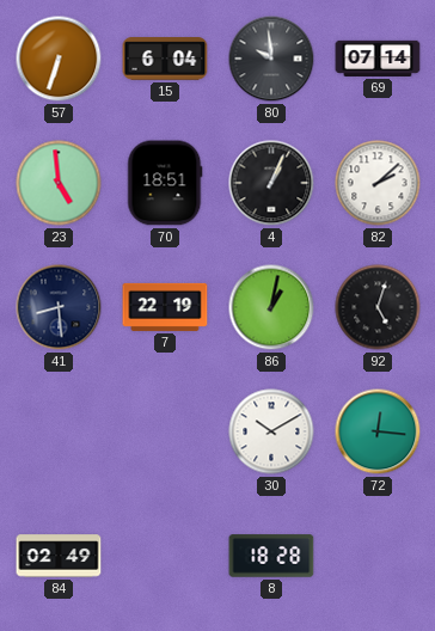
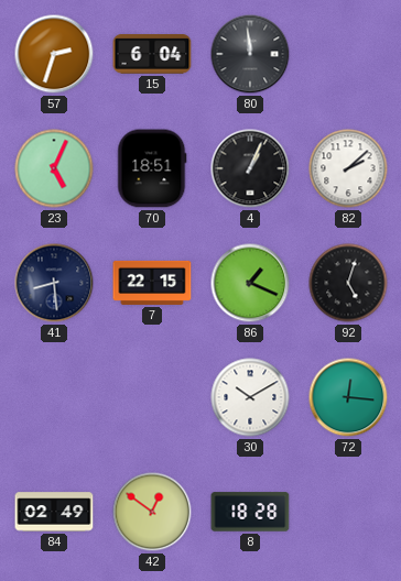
57: 6:33 -> 2:33
80: 9:59 -> 11:59
69: 07:14 -> none
23: 4:59 -> 5:04
7: 22:19 -> 22:15
86: 1:02 -> 1:19
42: none -> 12:51
